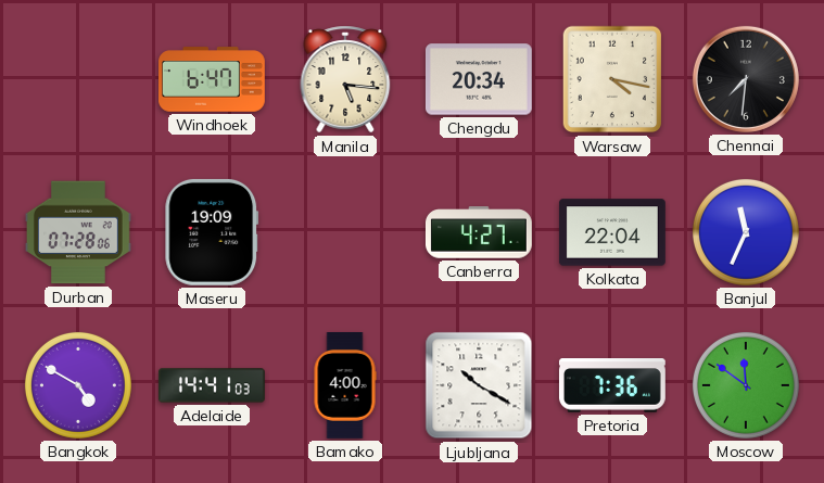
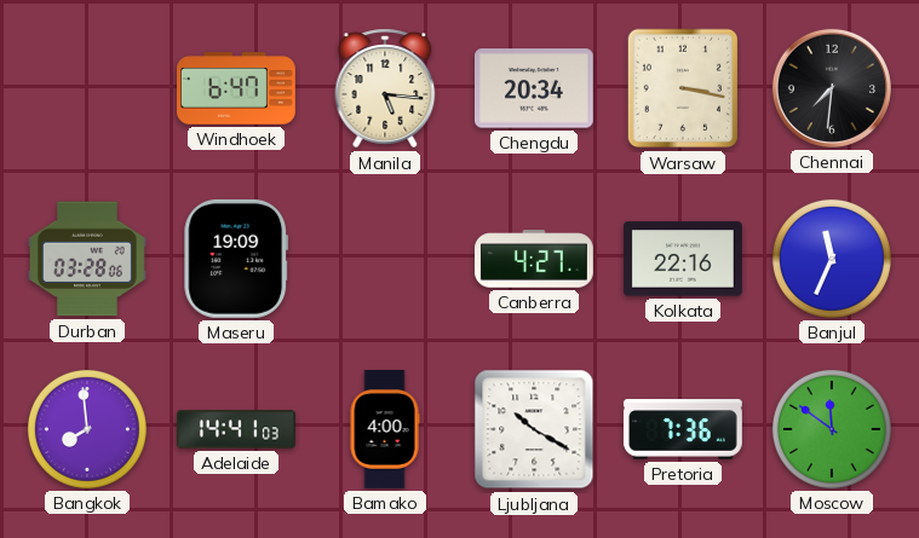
Warsaw: 4:17 -> 3:17
Durban: 07:28 -> 03:28
Kolkata: 22:04 -> 22:16
Bangkok: 4:50 -> 7:59
